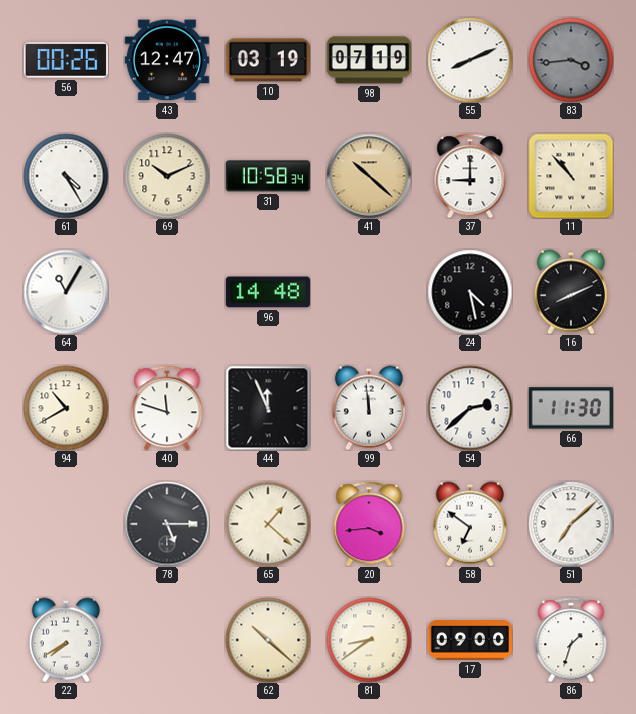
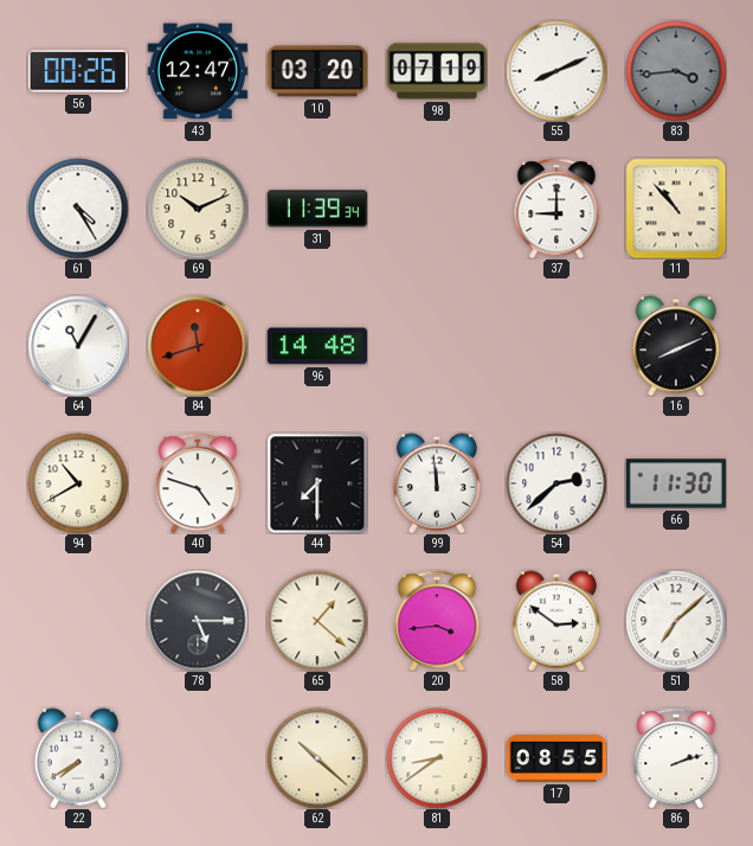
10: 03:19 -> 03:20
31: 10:58 -> 11:39
41: 10:22 -> none
84: none -> 11:42
24: 4:28 -> none
40: 11:48 -> 4:48
44: 11:56 -> 7:30
58: 6:51 -> 2:51
17: 09:00 -> 08:55
86: 1:33 -> 2:12
